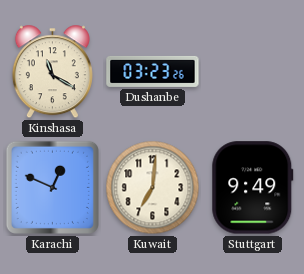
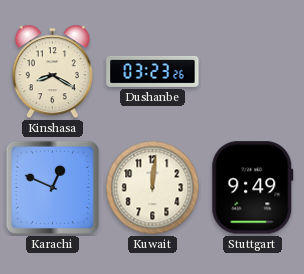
Kinshasa: 11:20 -> 8:20
Kuwait: 7:01 -> 12:01
